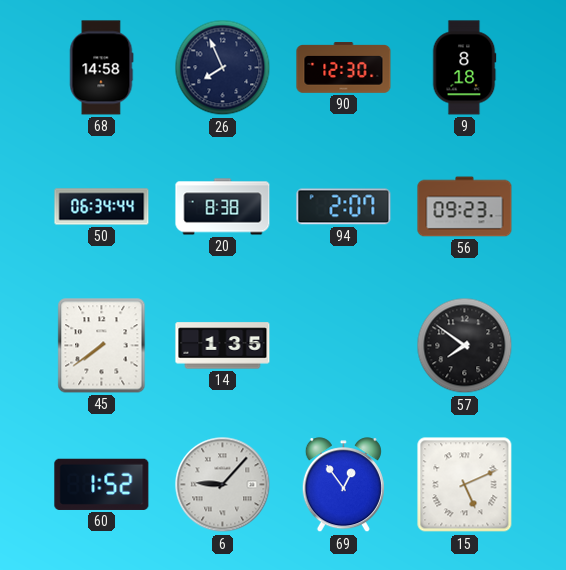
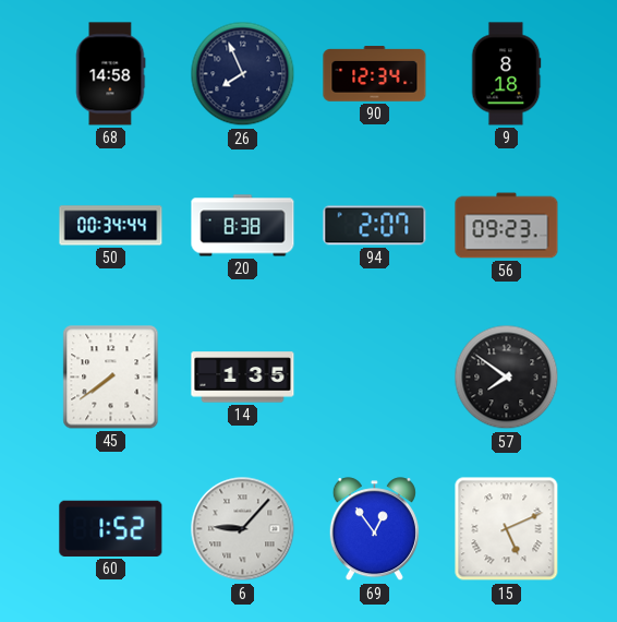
90: 12:30 -> 12:34
50: 06:34 -> 00:34
